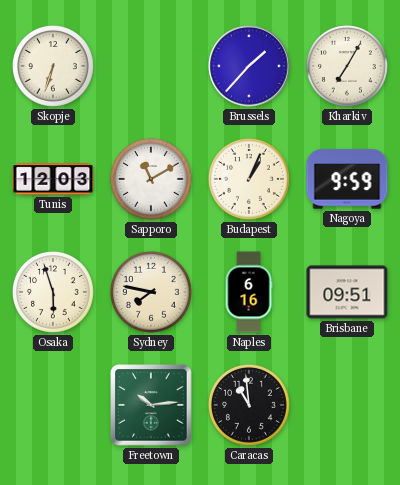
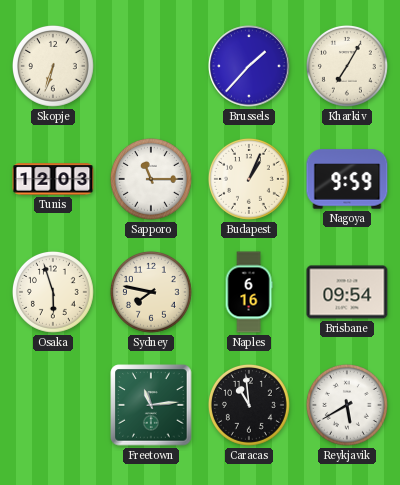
Sapporo: 11:10 -> 11:15
Brisbane: 09:51 -> 09:54
Freetown: 10:14 -> 11:14
Reykjavik: none -> 5:40
